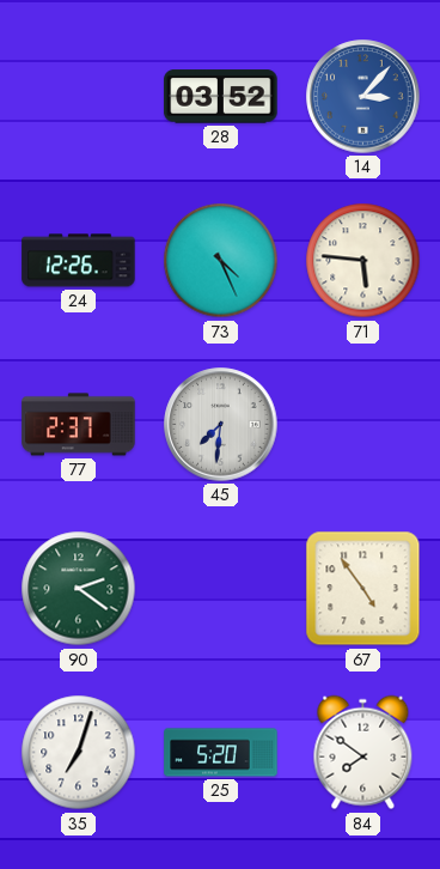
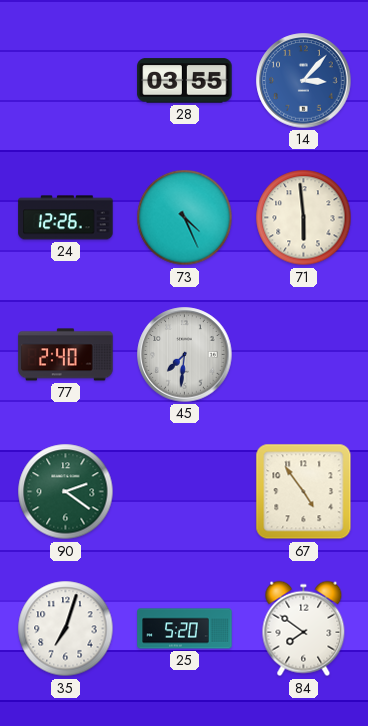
28: 03:52 -> 03:55
71: 5:46 -> 5:59
77: 2:37 -> 2:40
